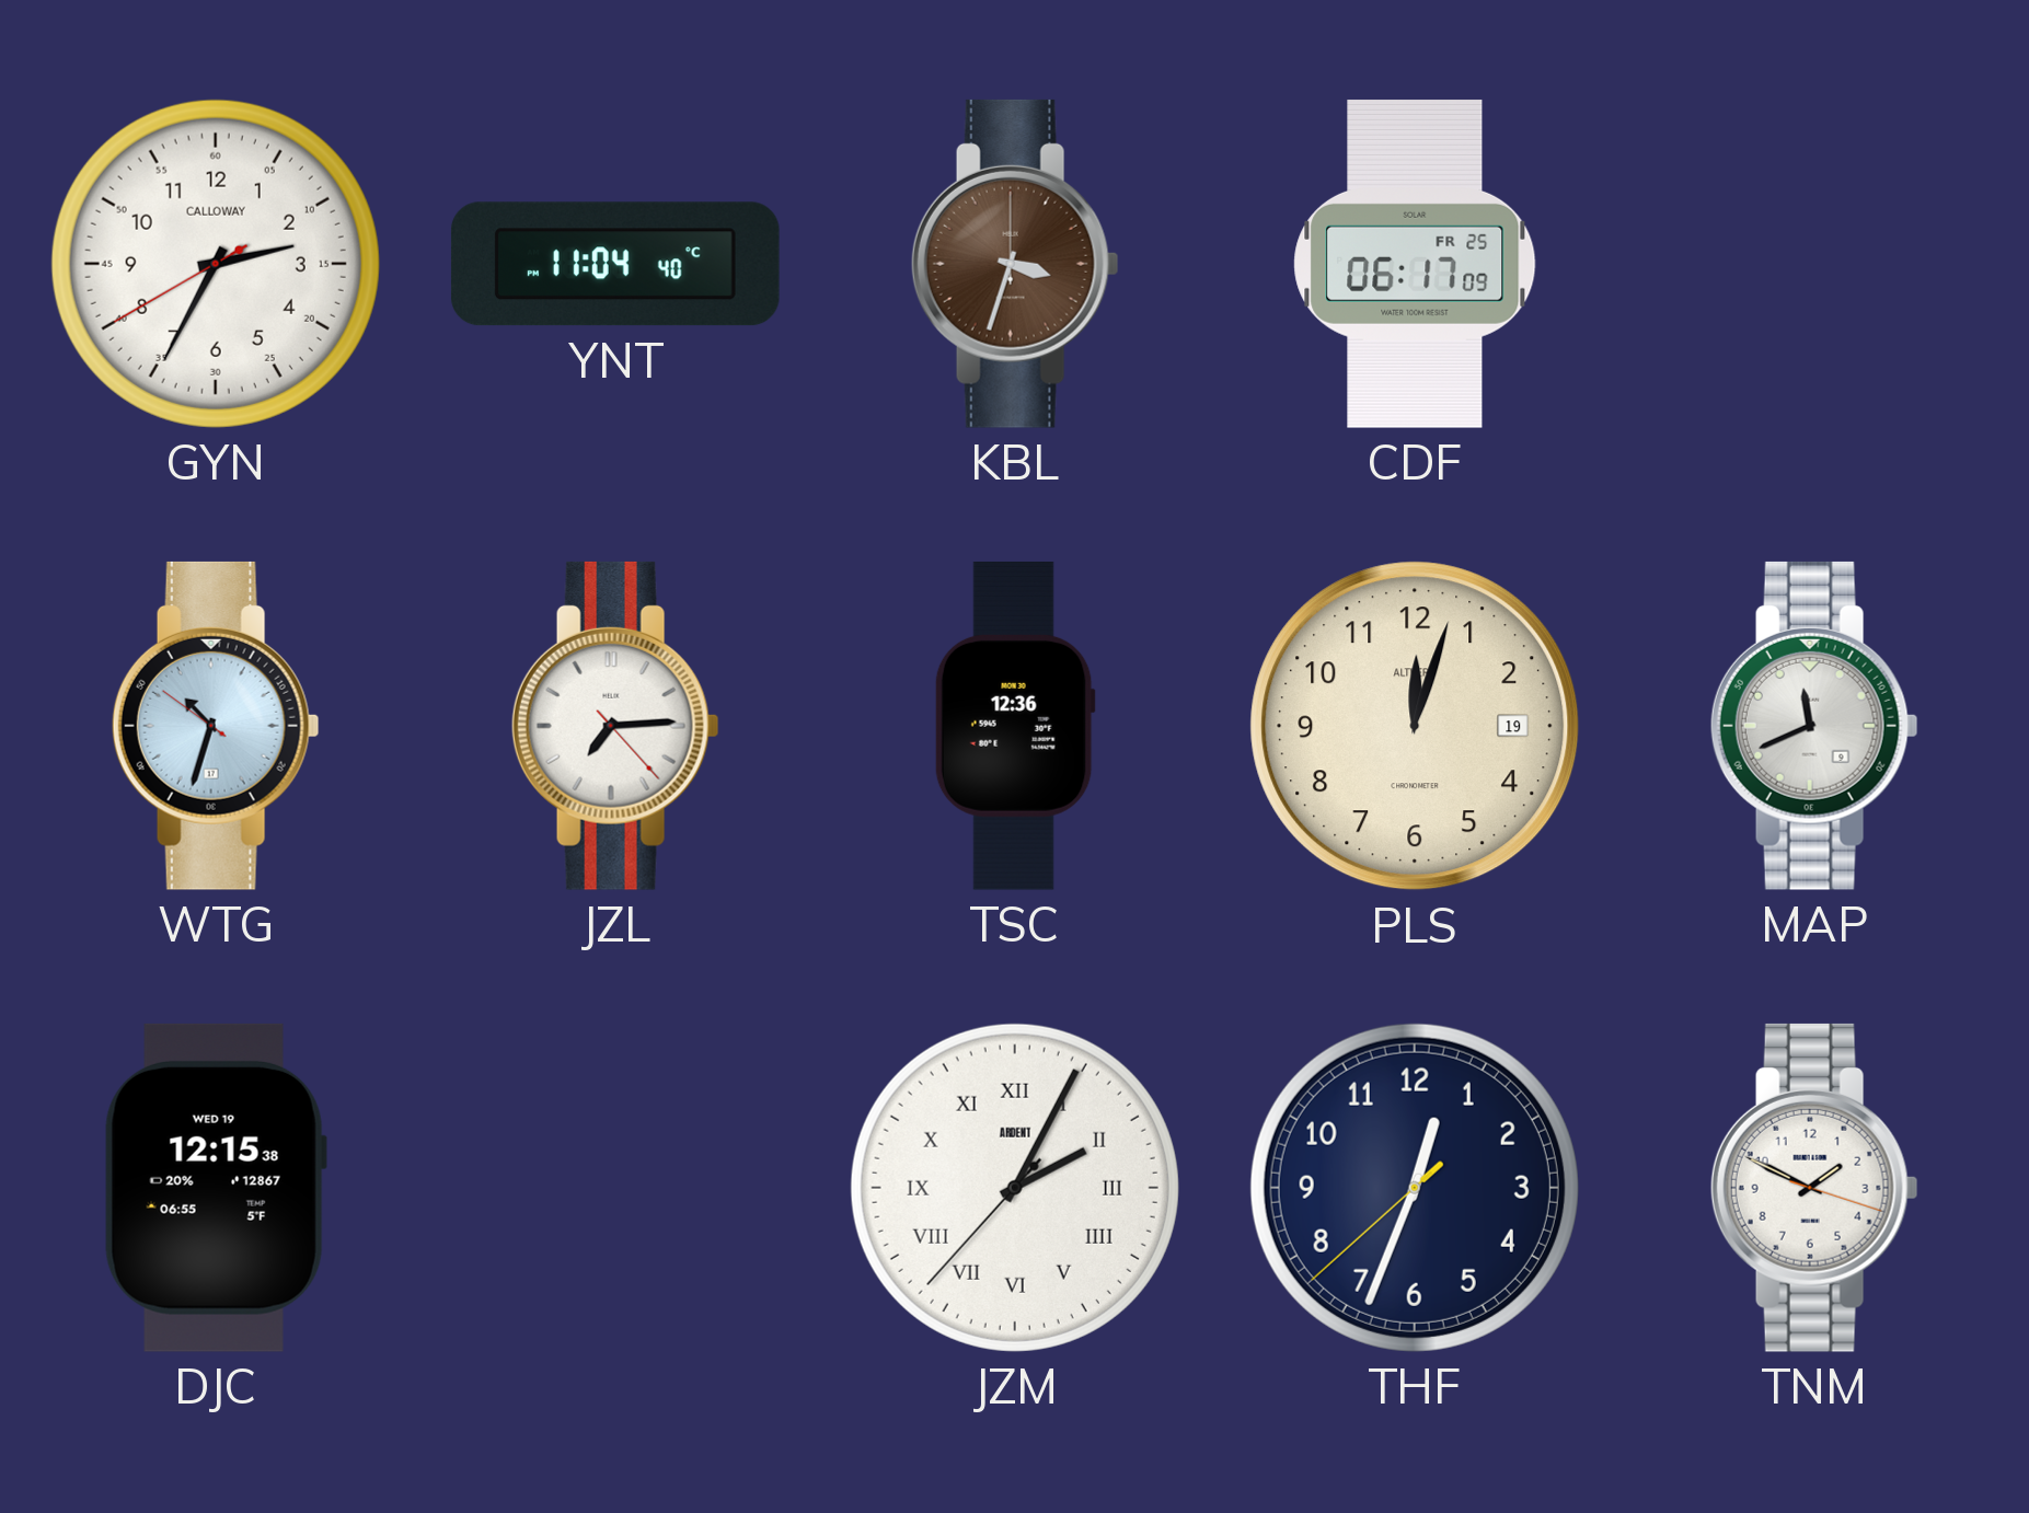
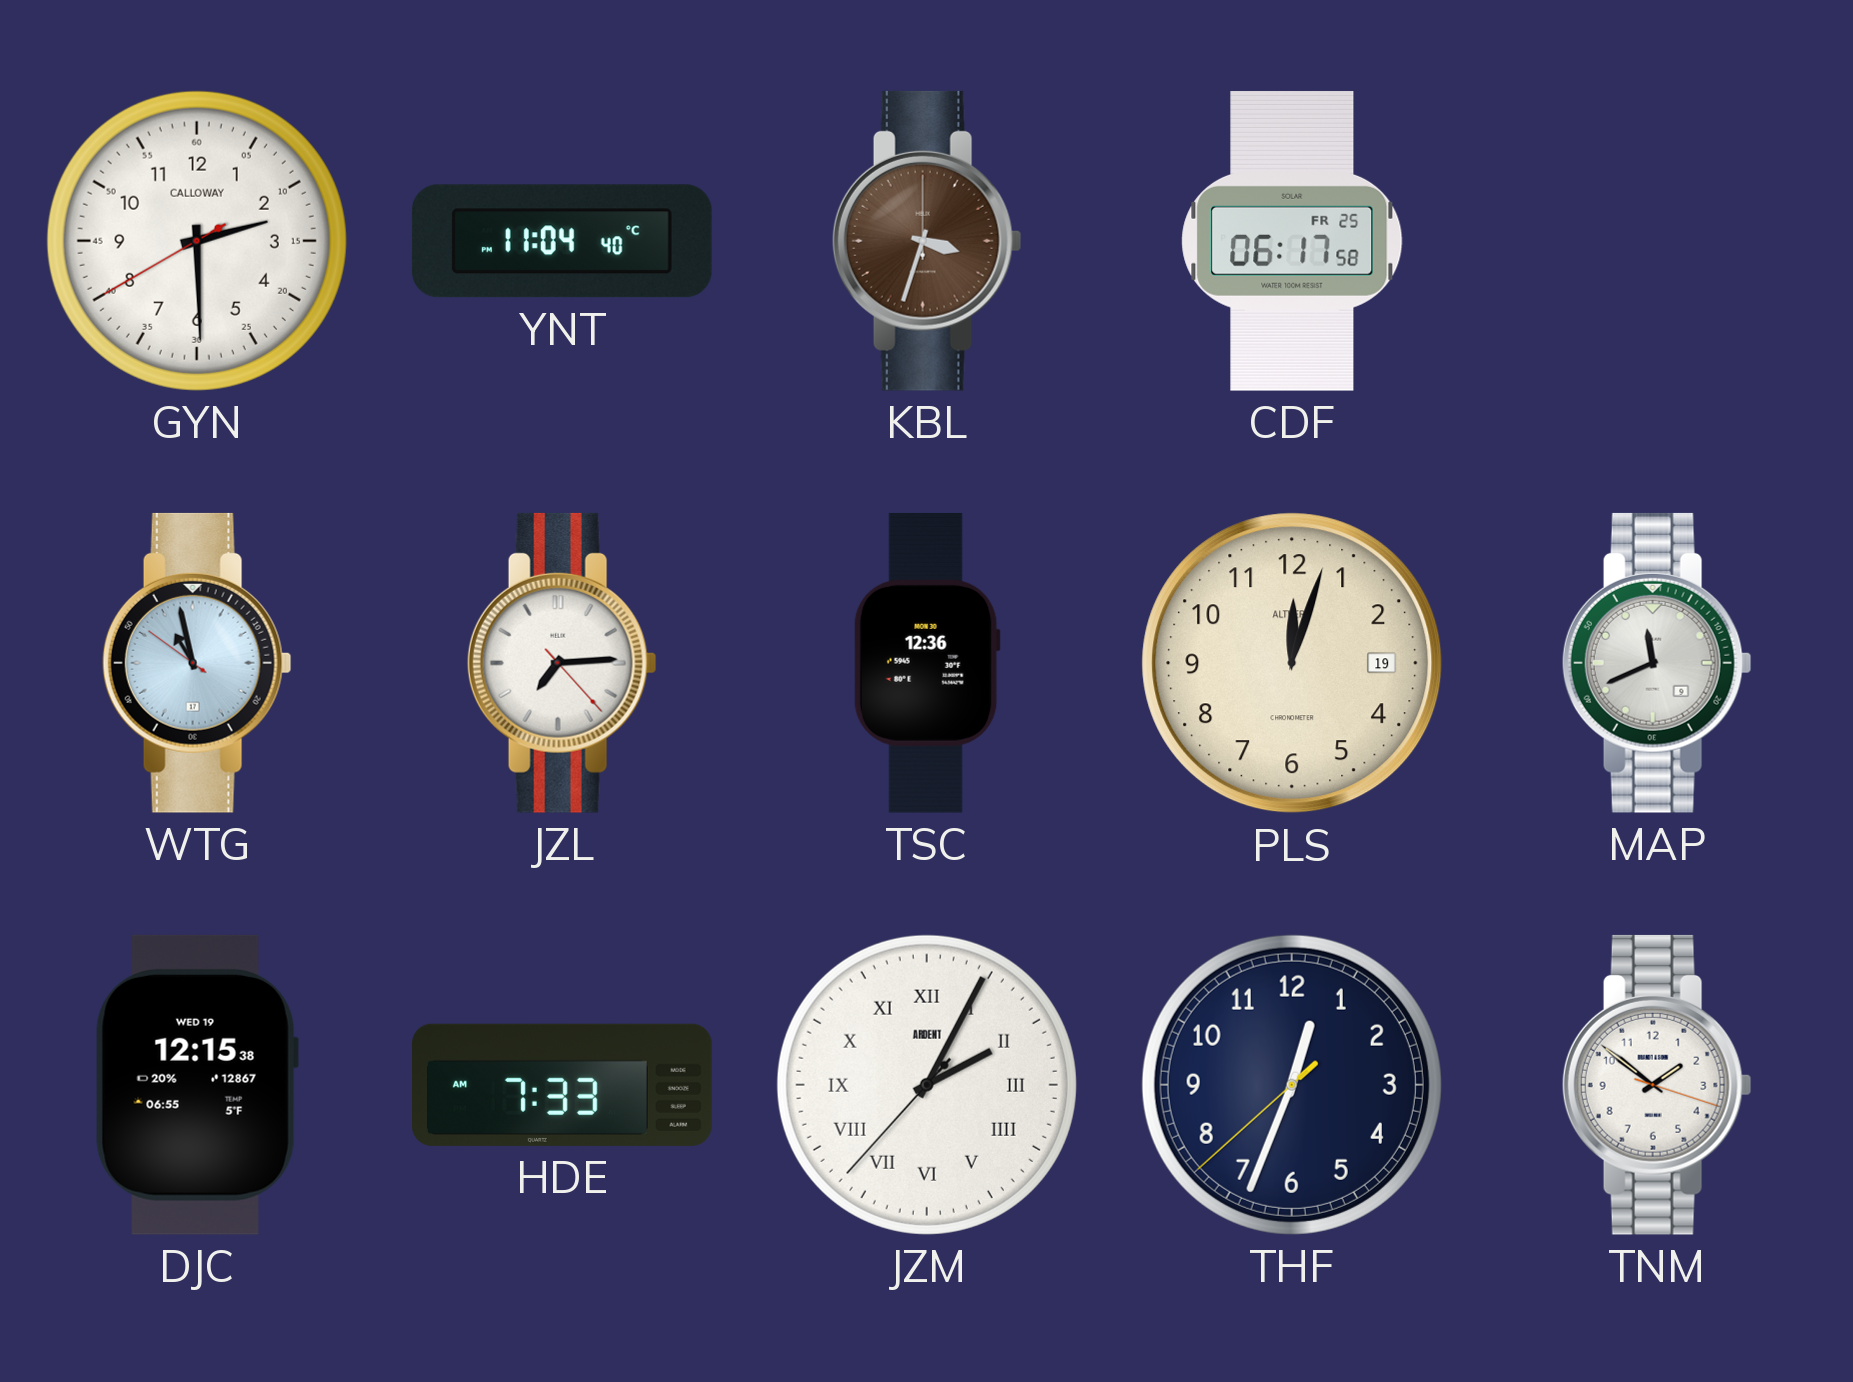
GYN: 2:34 -> 2:29
CDF: 06:17:09 -> 06:17:58
WTG: 10:32 -> 10:57
HDE: none -> 7:33
TNM: 1:49 -> 1:51
